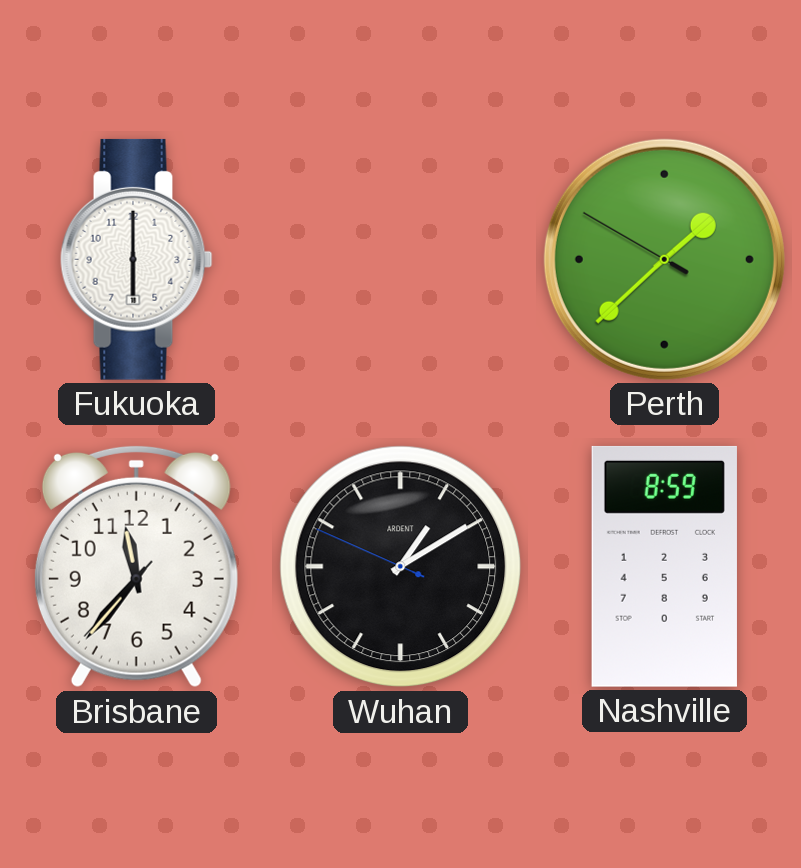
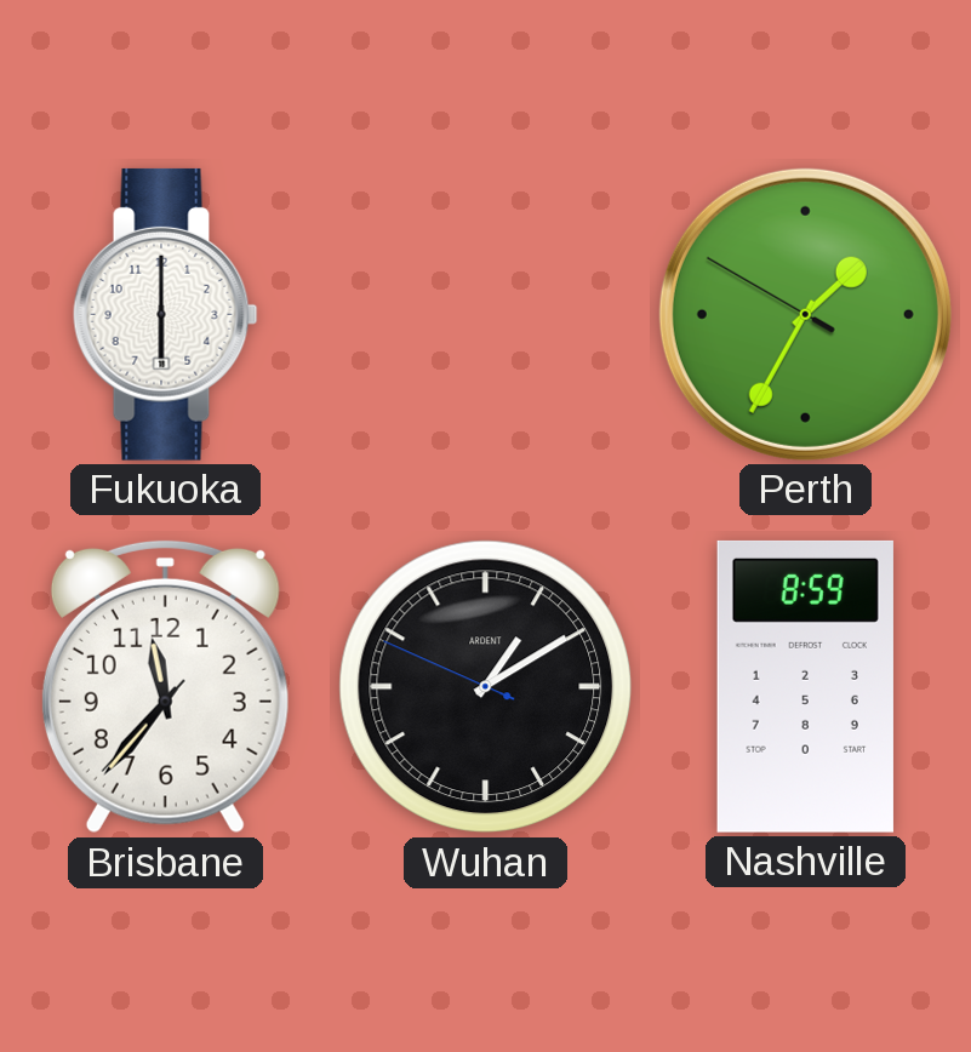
Perth: 1:37 -> 1:34
